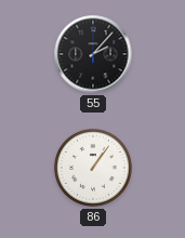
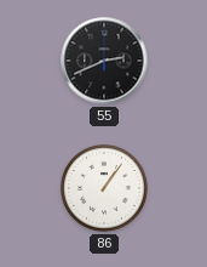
55: 2:07 -> 2:41
